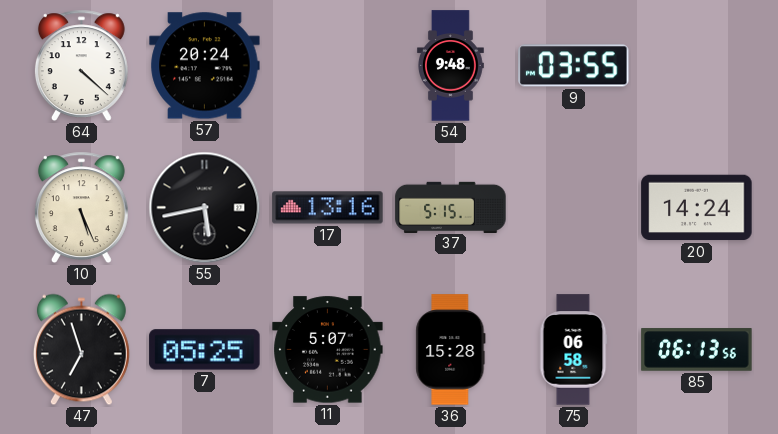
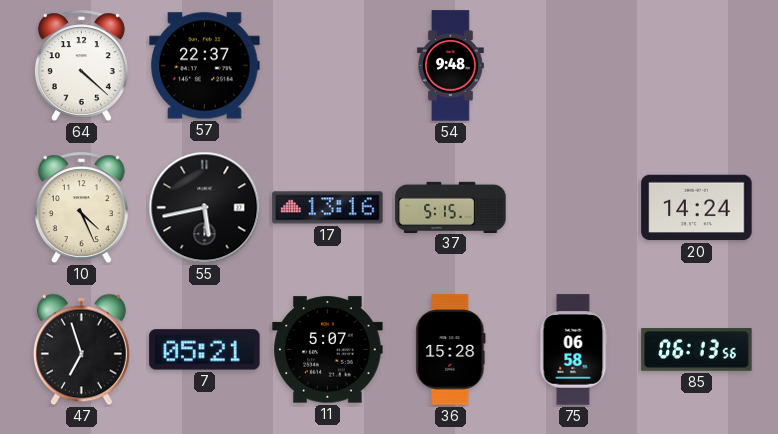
57: 20:24 -> 22:37
9: 03:55 -> none
10: 5:26 -> 4:26
7: 05:25 -> 05:21
